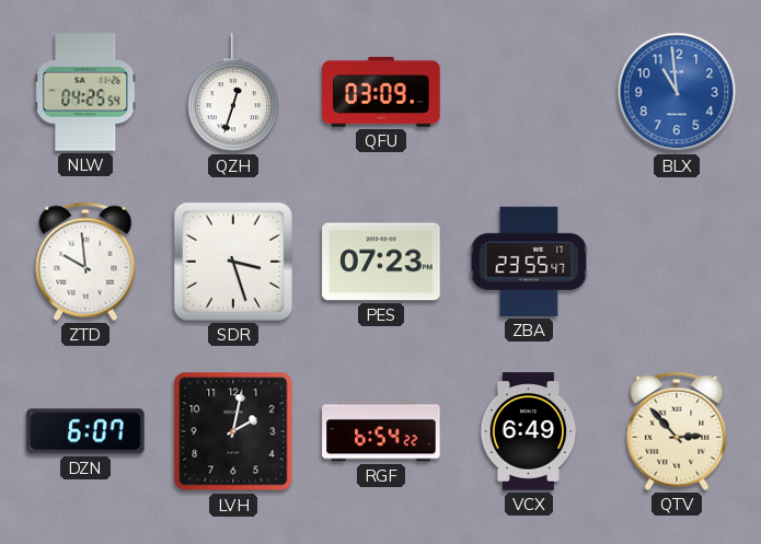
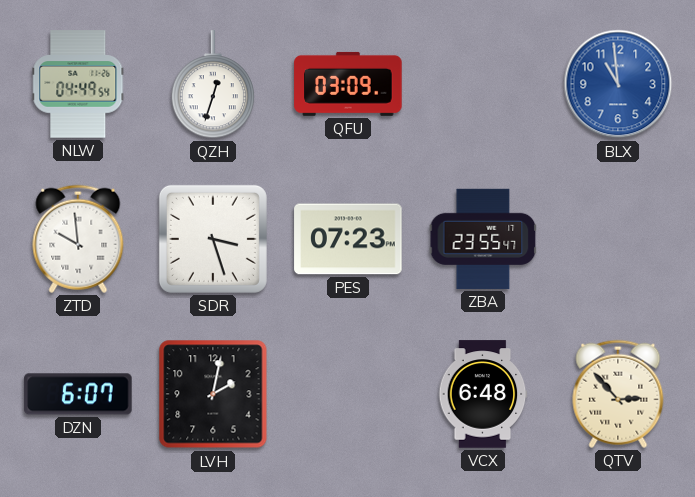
NLW: 04:25 -> 04:49
RGF: 6:54 -> none
VCX: 6:49 -> 6:48
